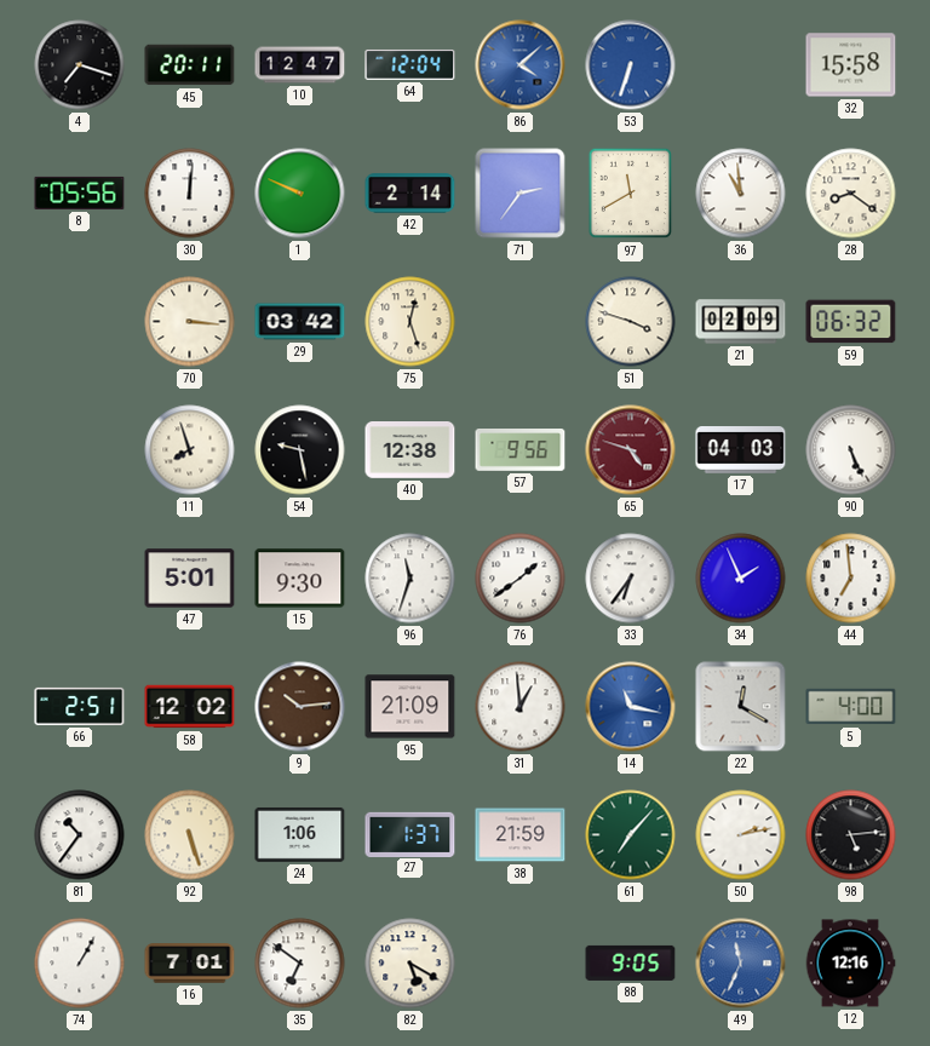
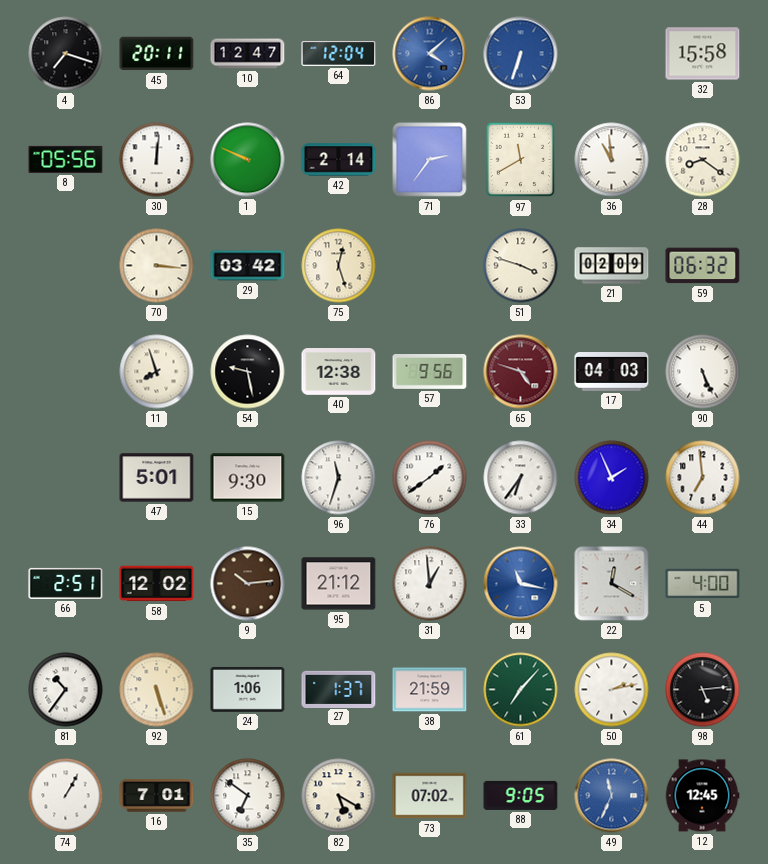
95: 21:09 -> 21:12
73: none -> 07:02
12: 12:16 -> 12:45
